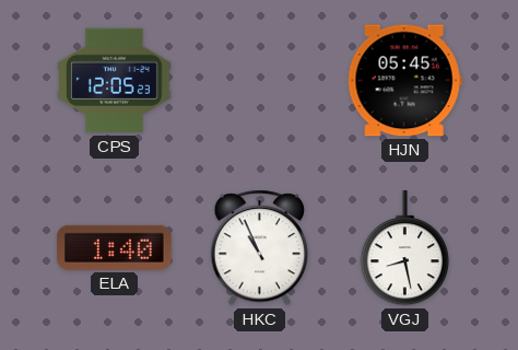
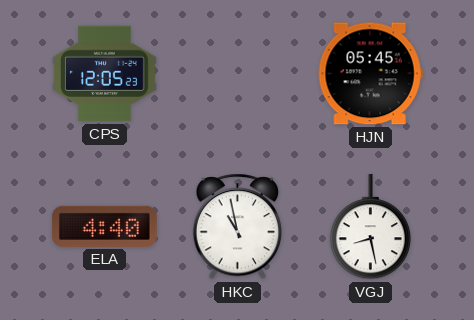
ELA: 1:40 -> 4:40
HKC: 10:56 -> 10:58
